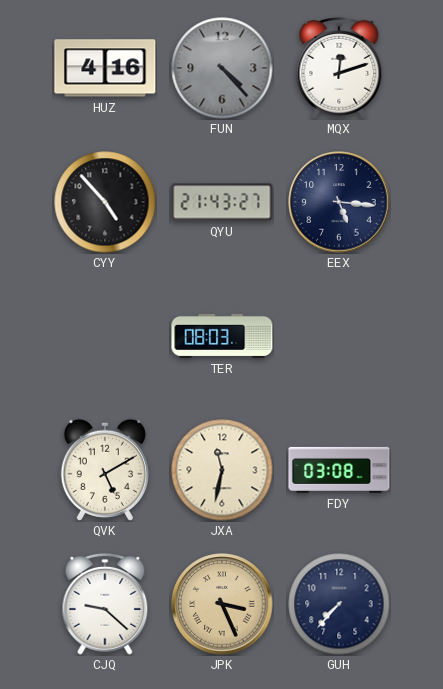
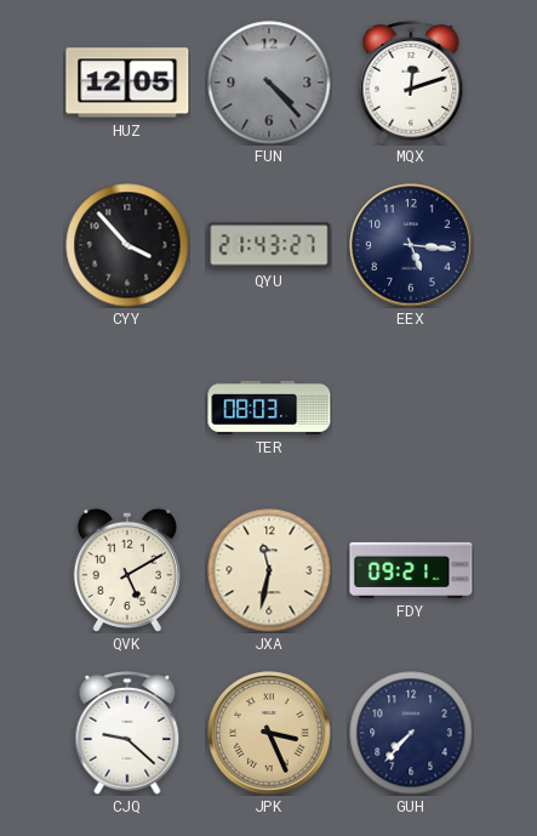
HUZ: 4:16 -> 12:05
CYY: 4:53 -> 3:53
FDY: 03:08 -> 09:21
